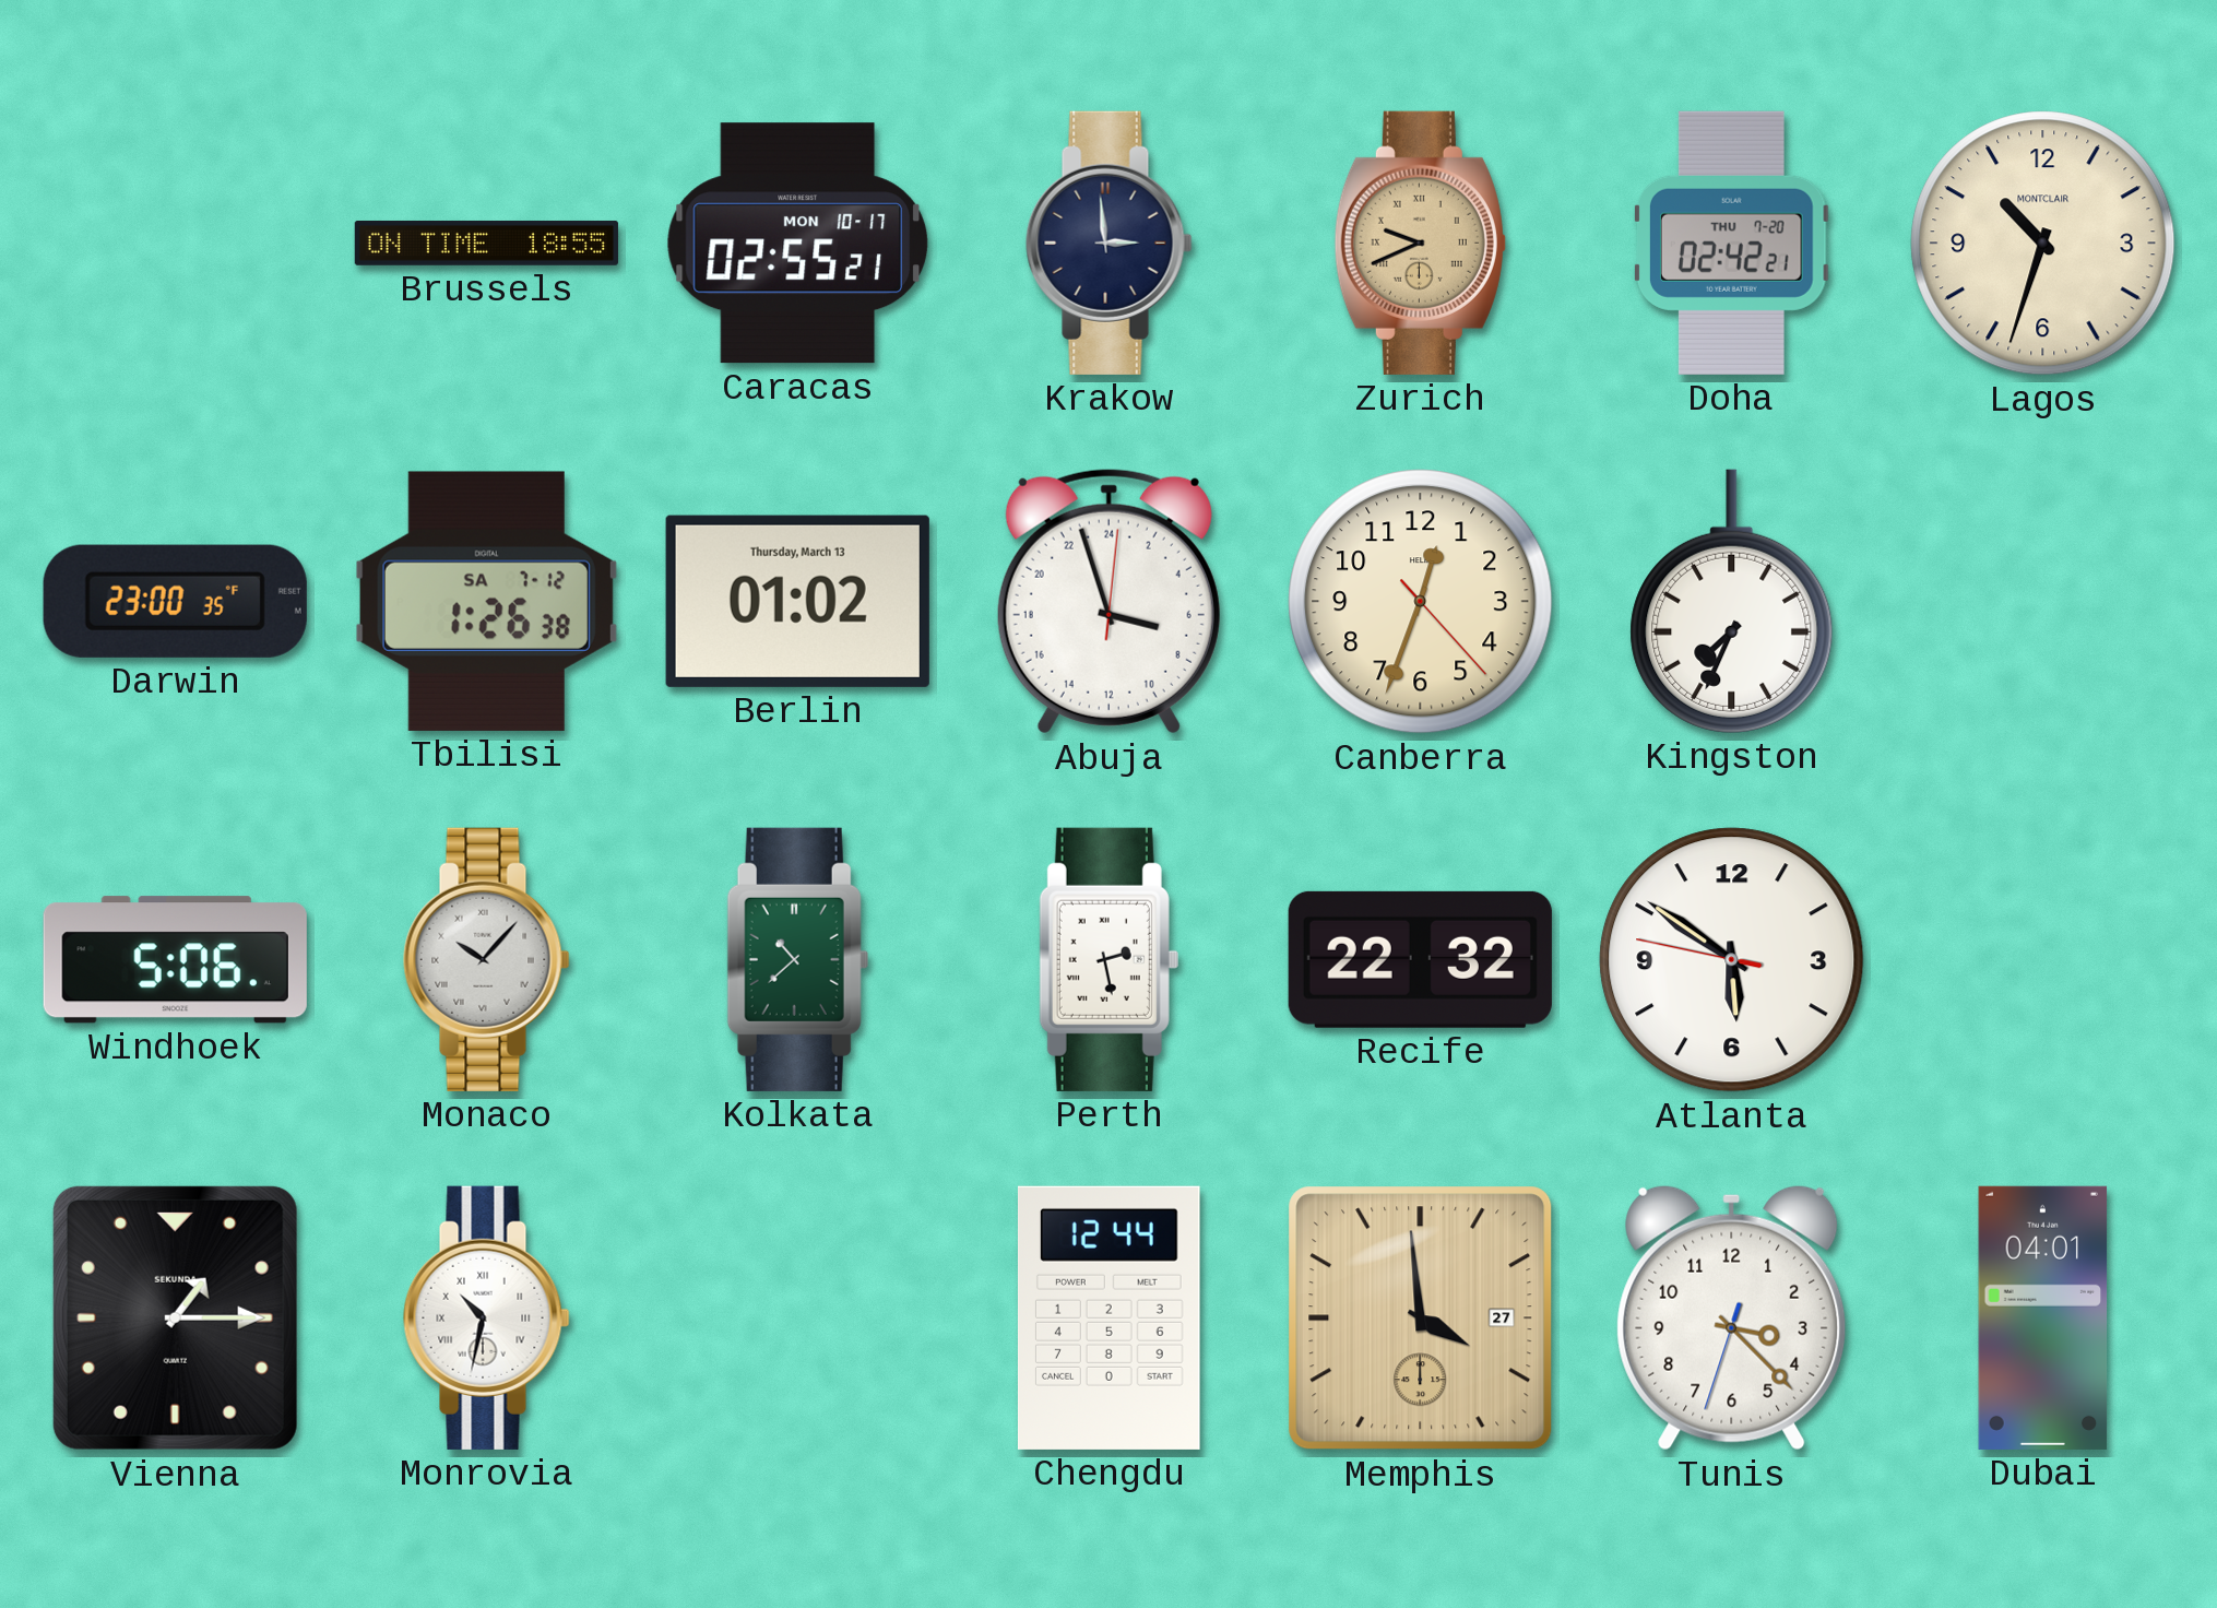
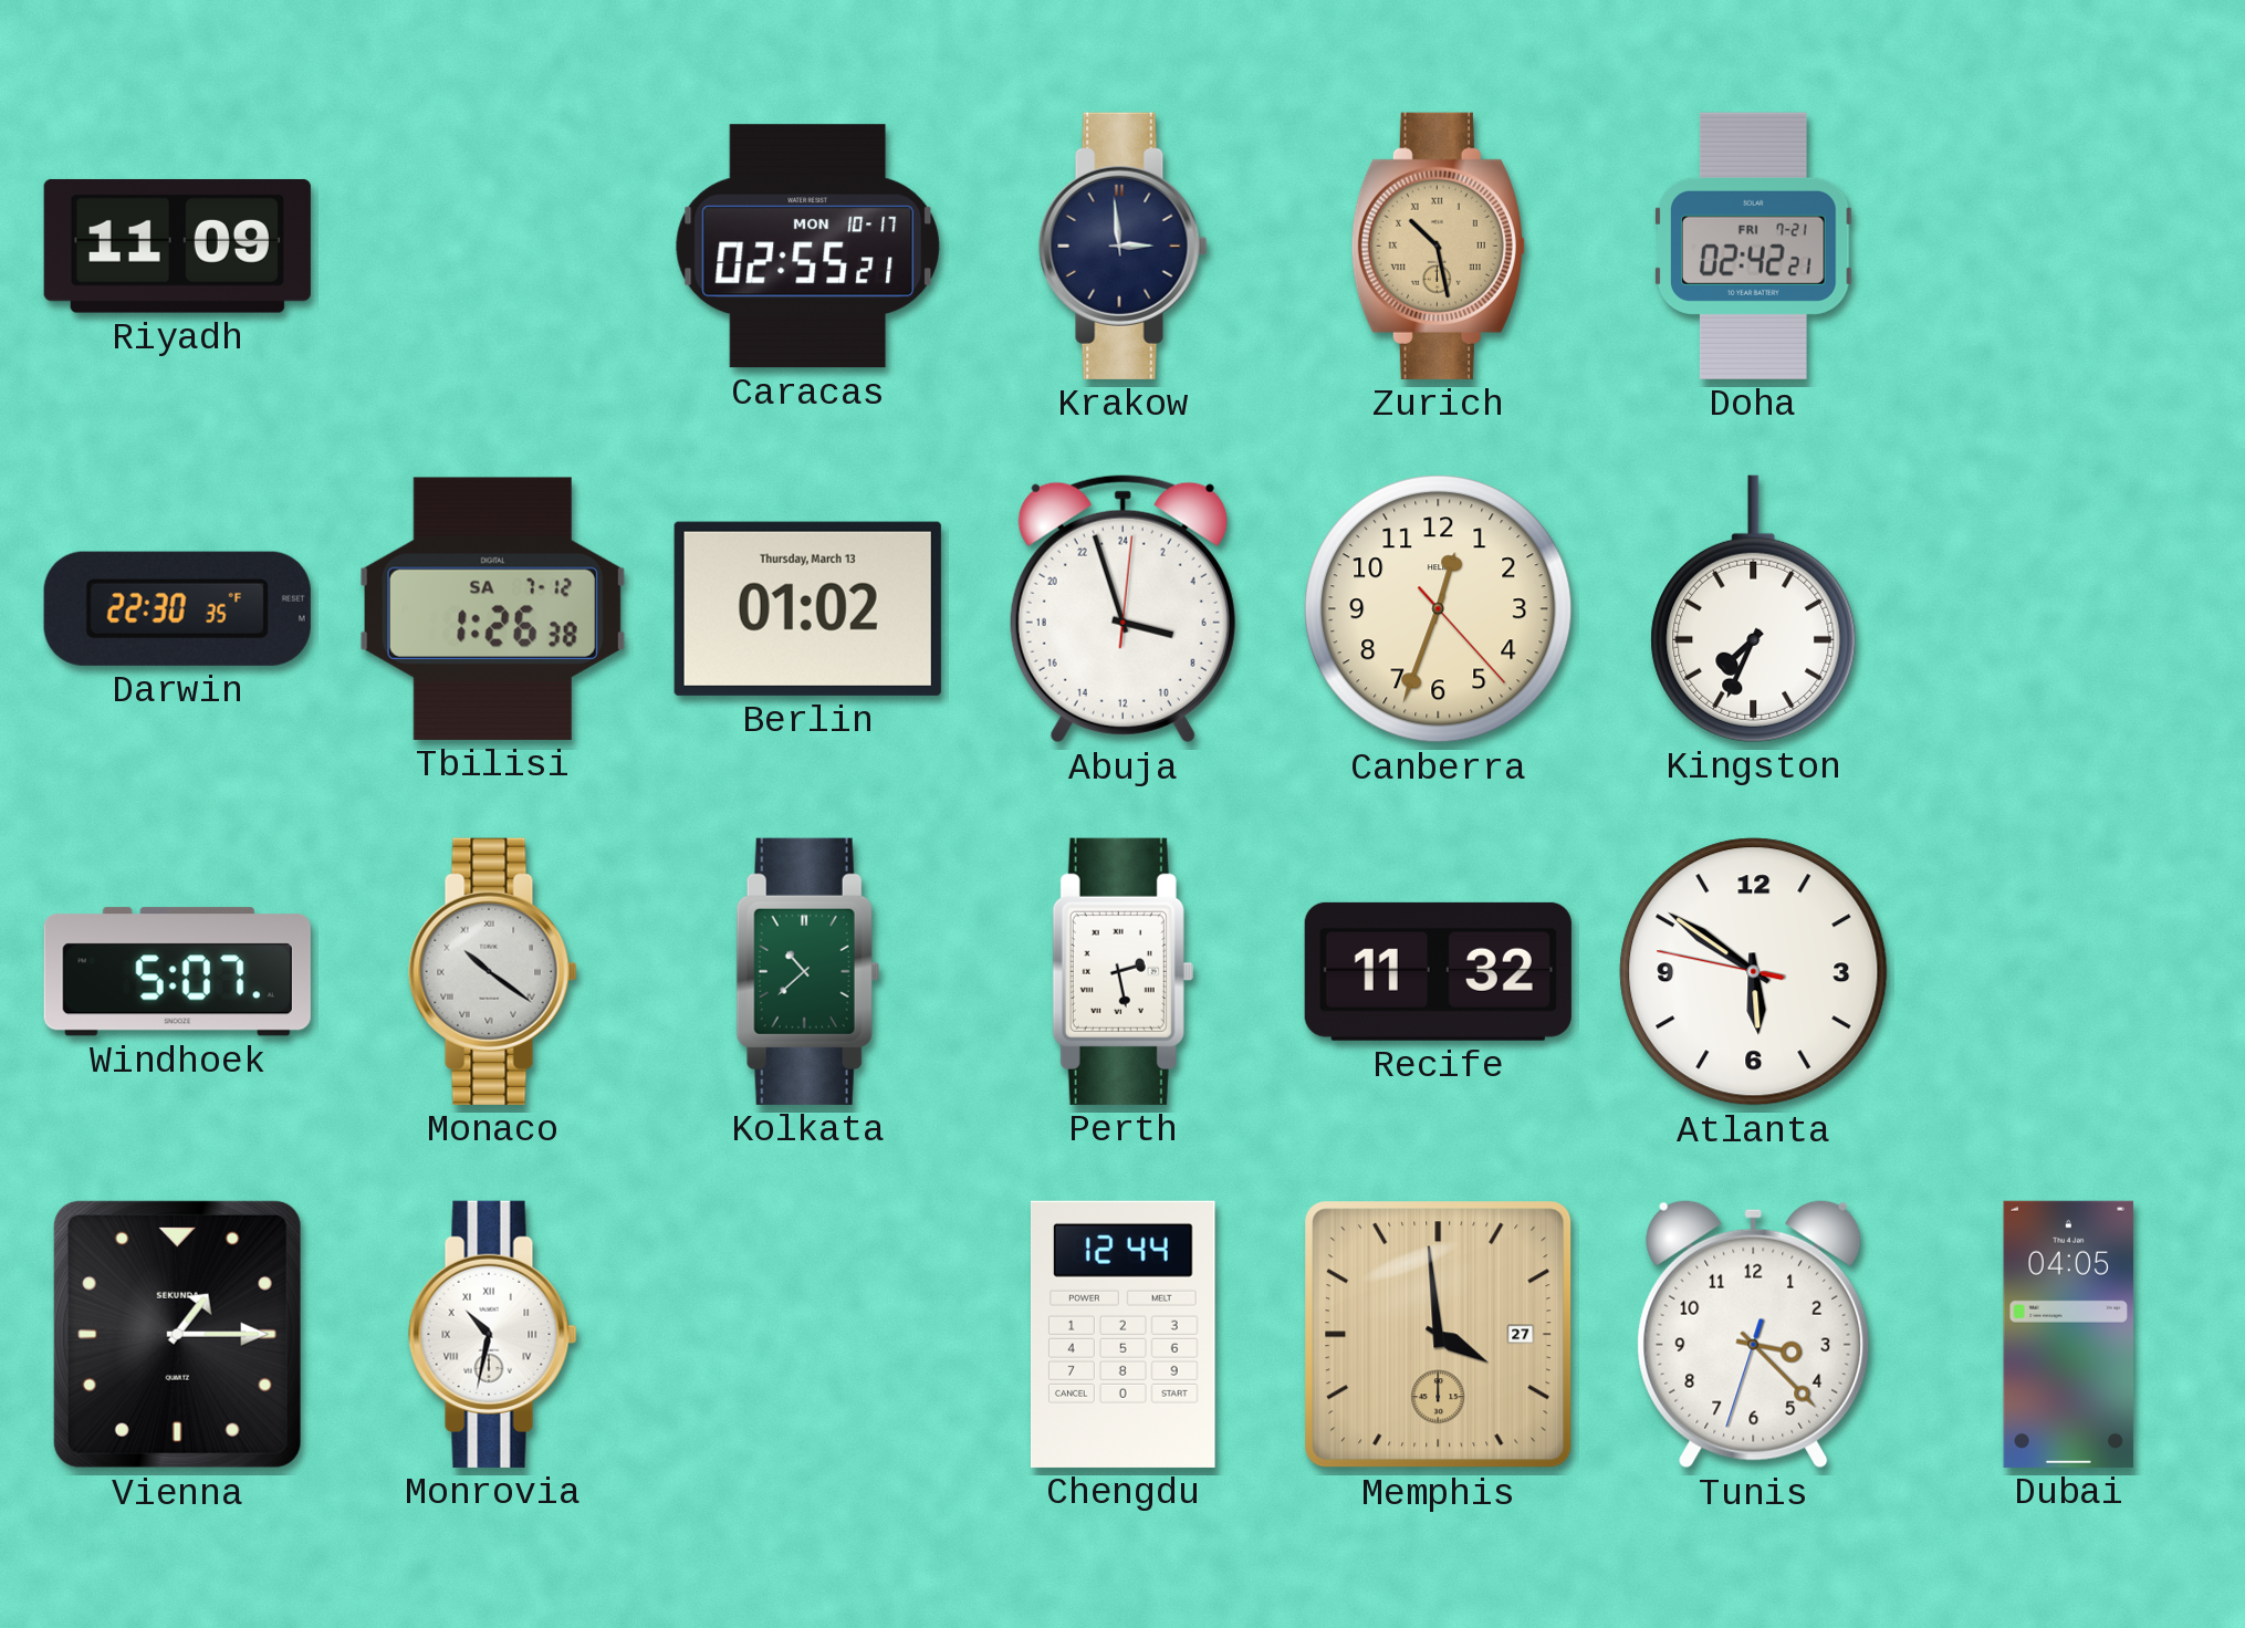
Riyadh: none -> 11:09
Brussels: 18:55 -> none
Zurich: 9:41 -> 10:28
Doha date: THU 7-20 -> FRI 7-21
Lagos: 10:33 -> none
Darwin: 23:00 -> 22:30
Windhoek: 5:06 -> 5:07
Monaco: 10:07 -> 10:21
Recife: 22:32 -> 11:32
Dubai: 04:01 -> 04:05
